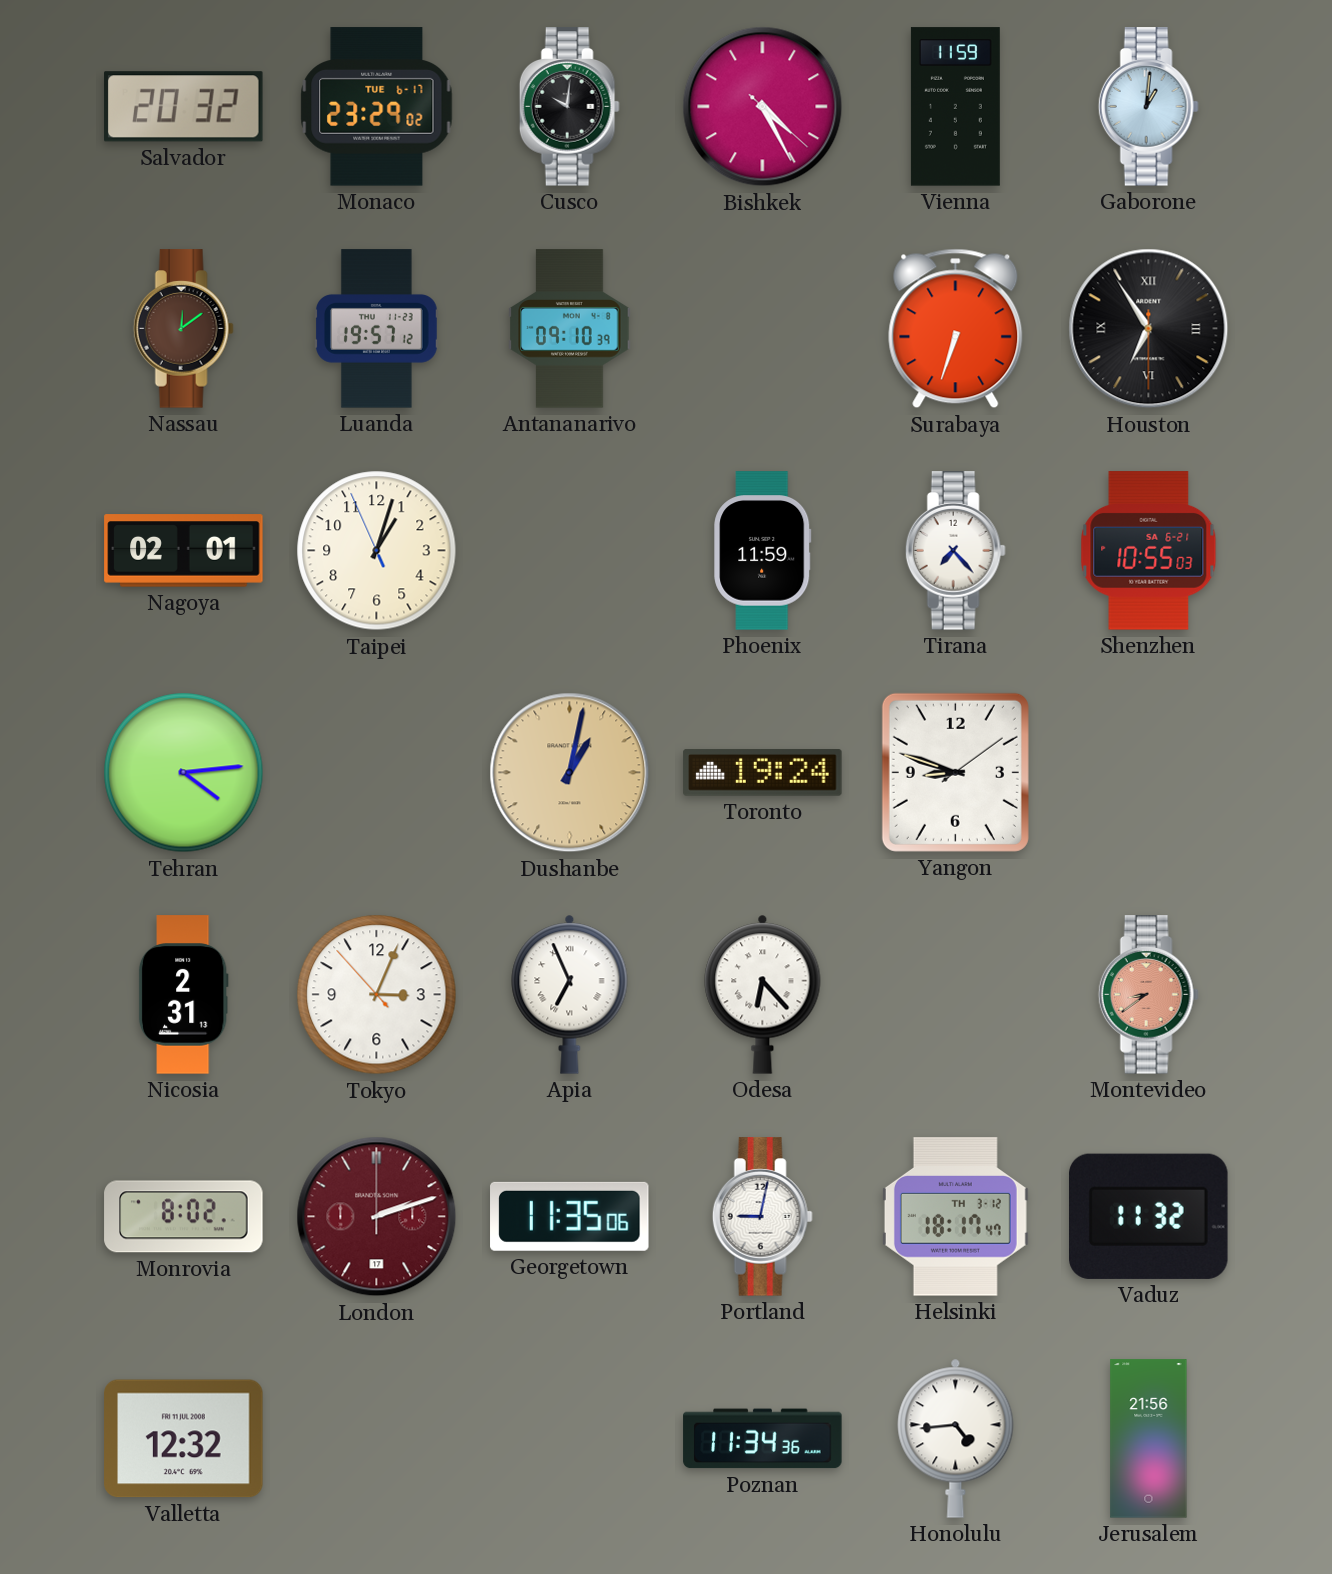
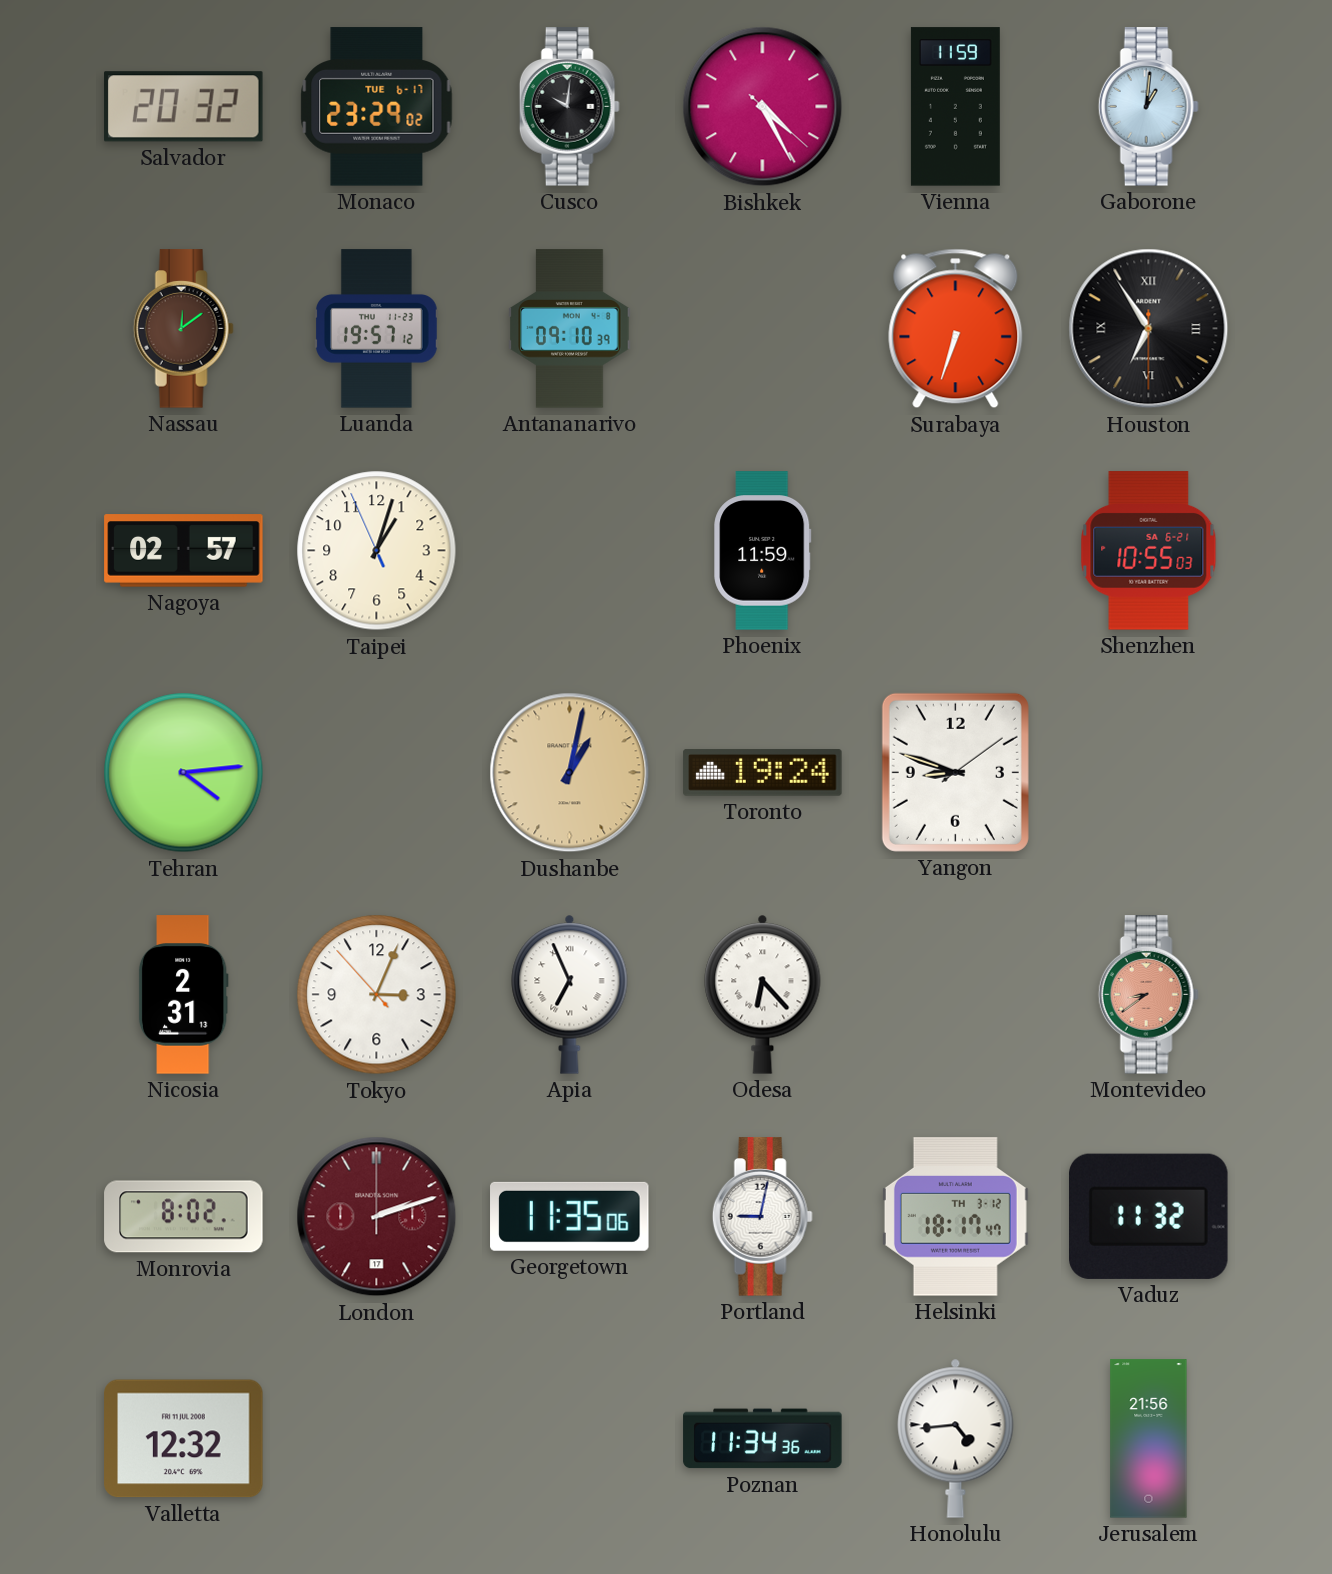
Nagoya: 02:01 -> 02:57
Tirana: 7:23 -> none
